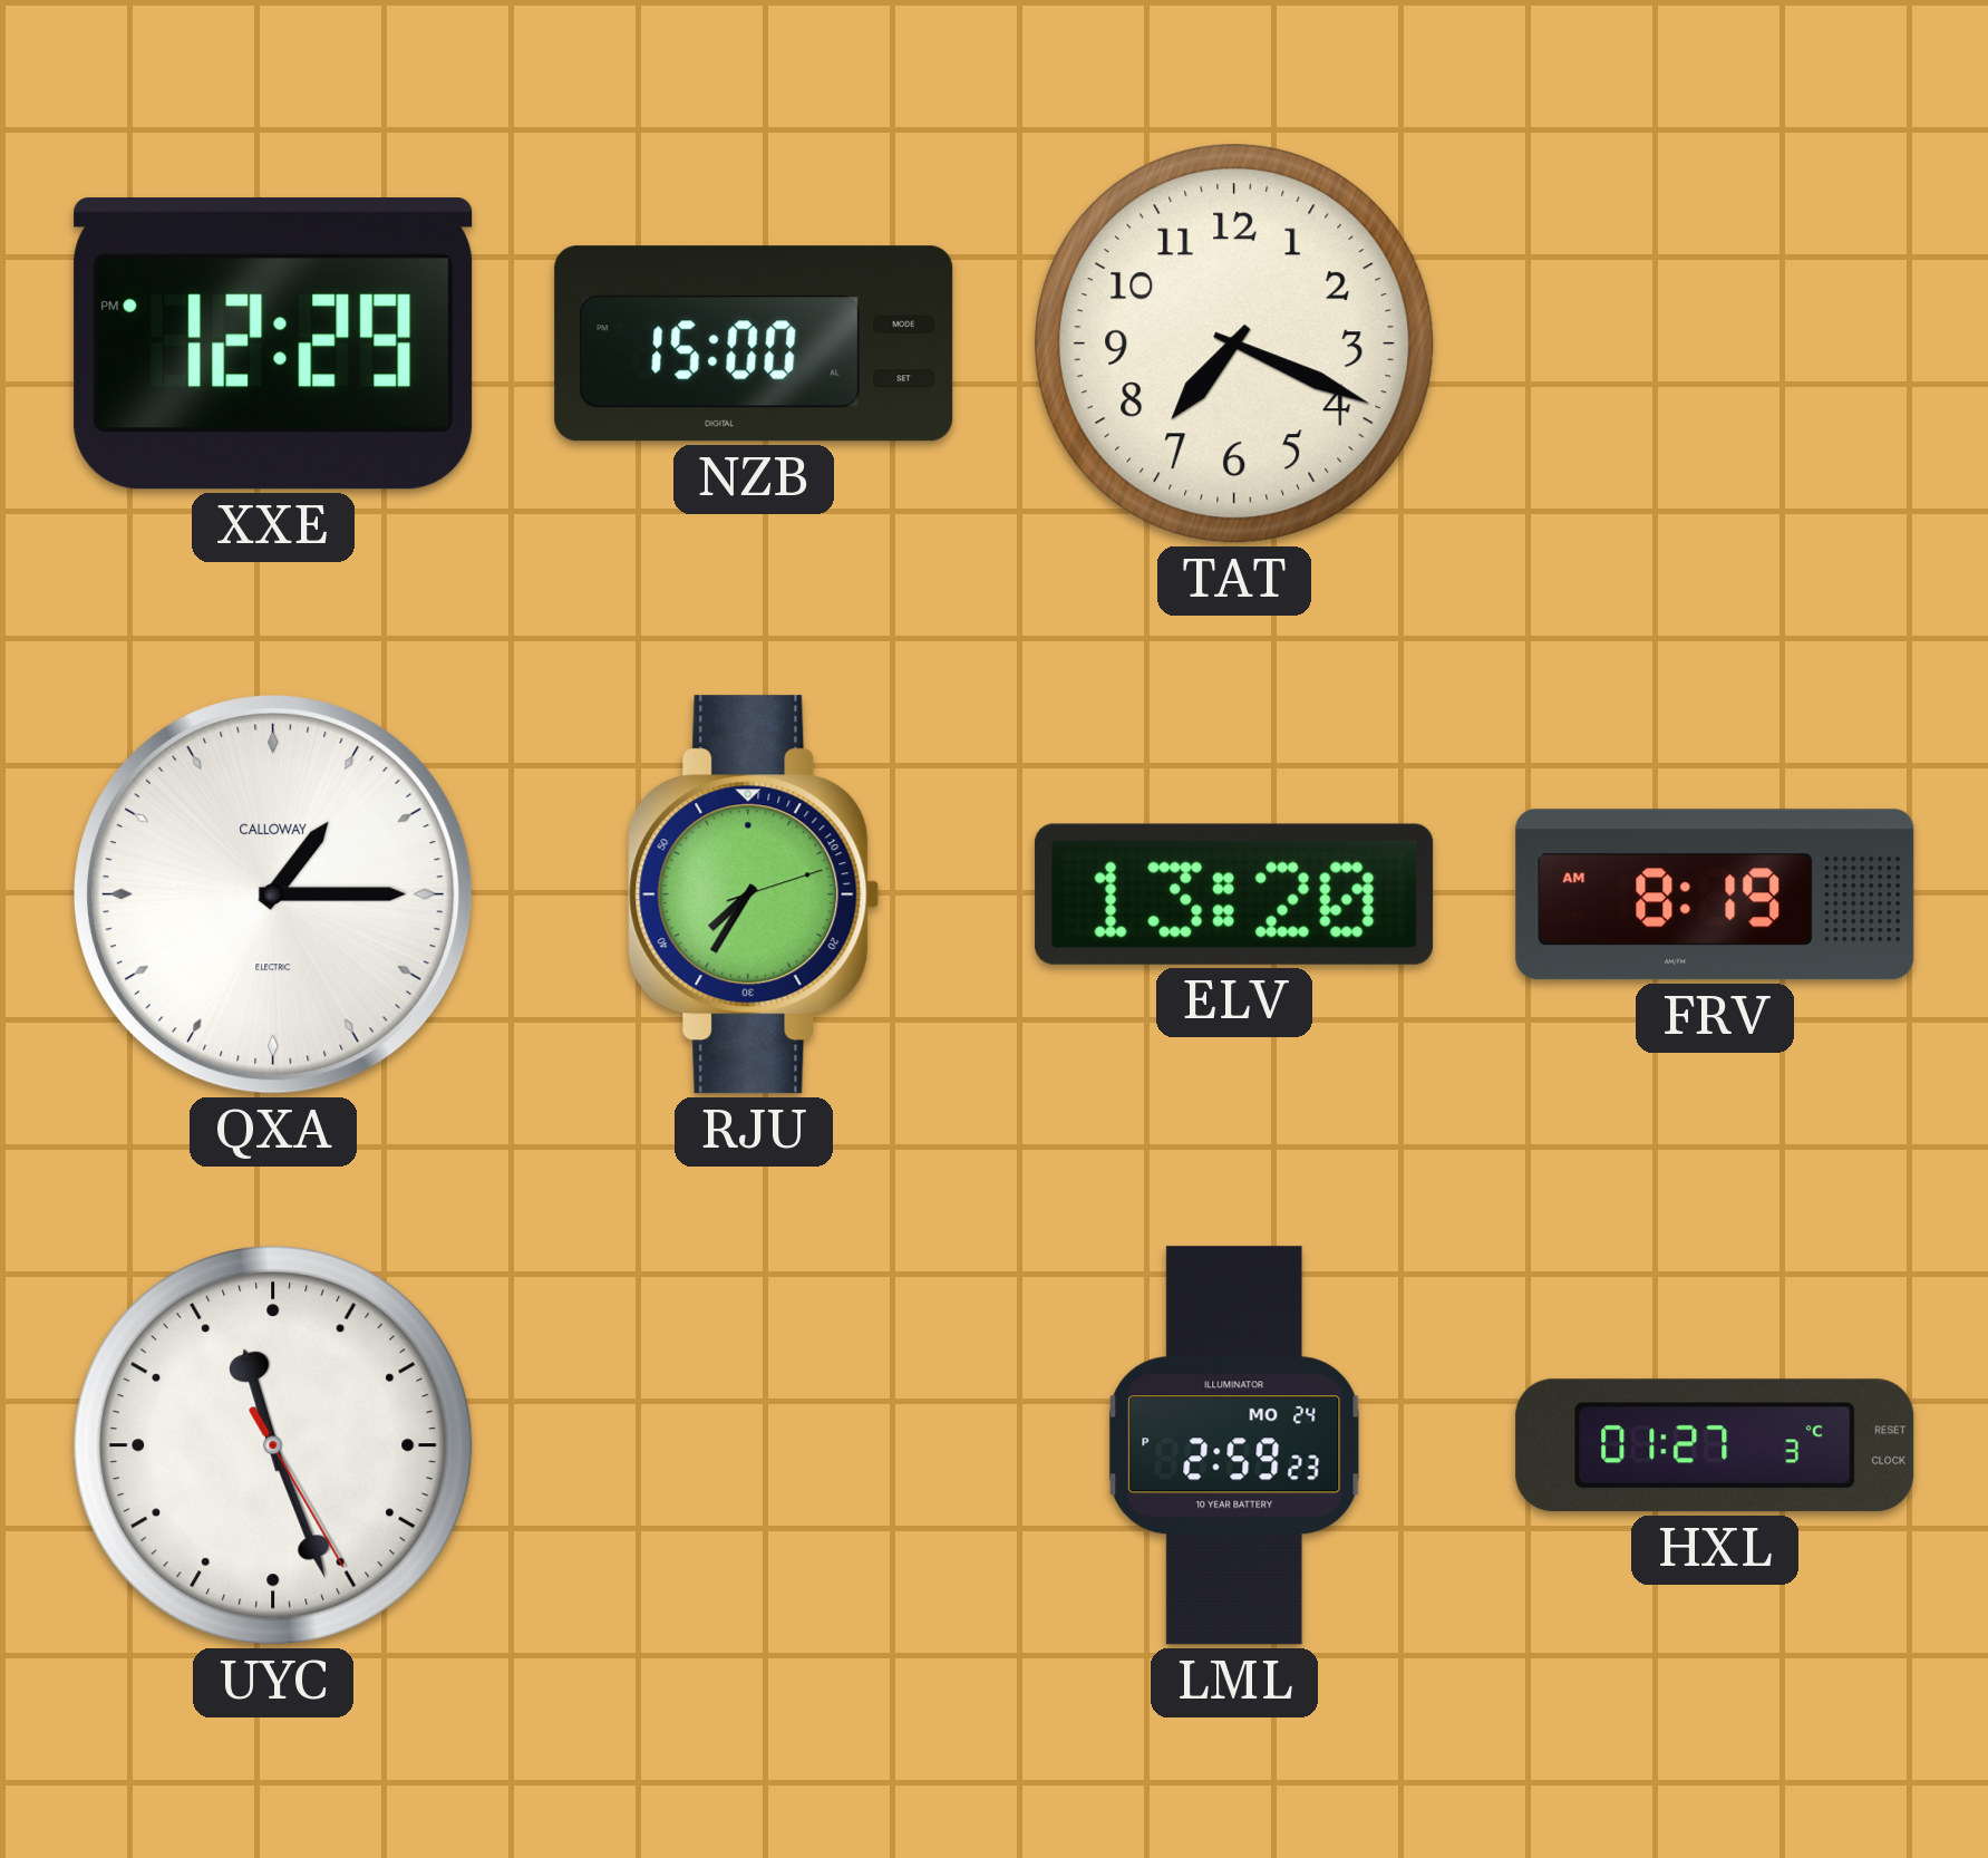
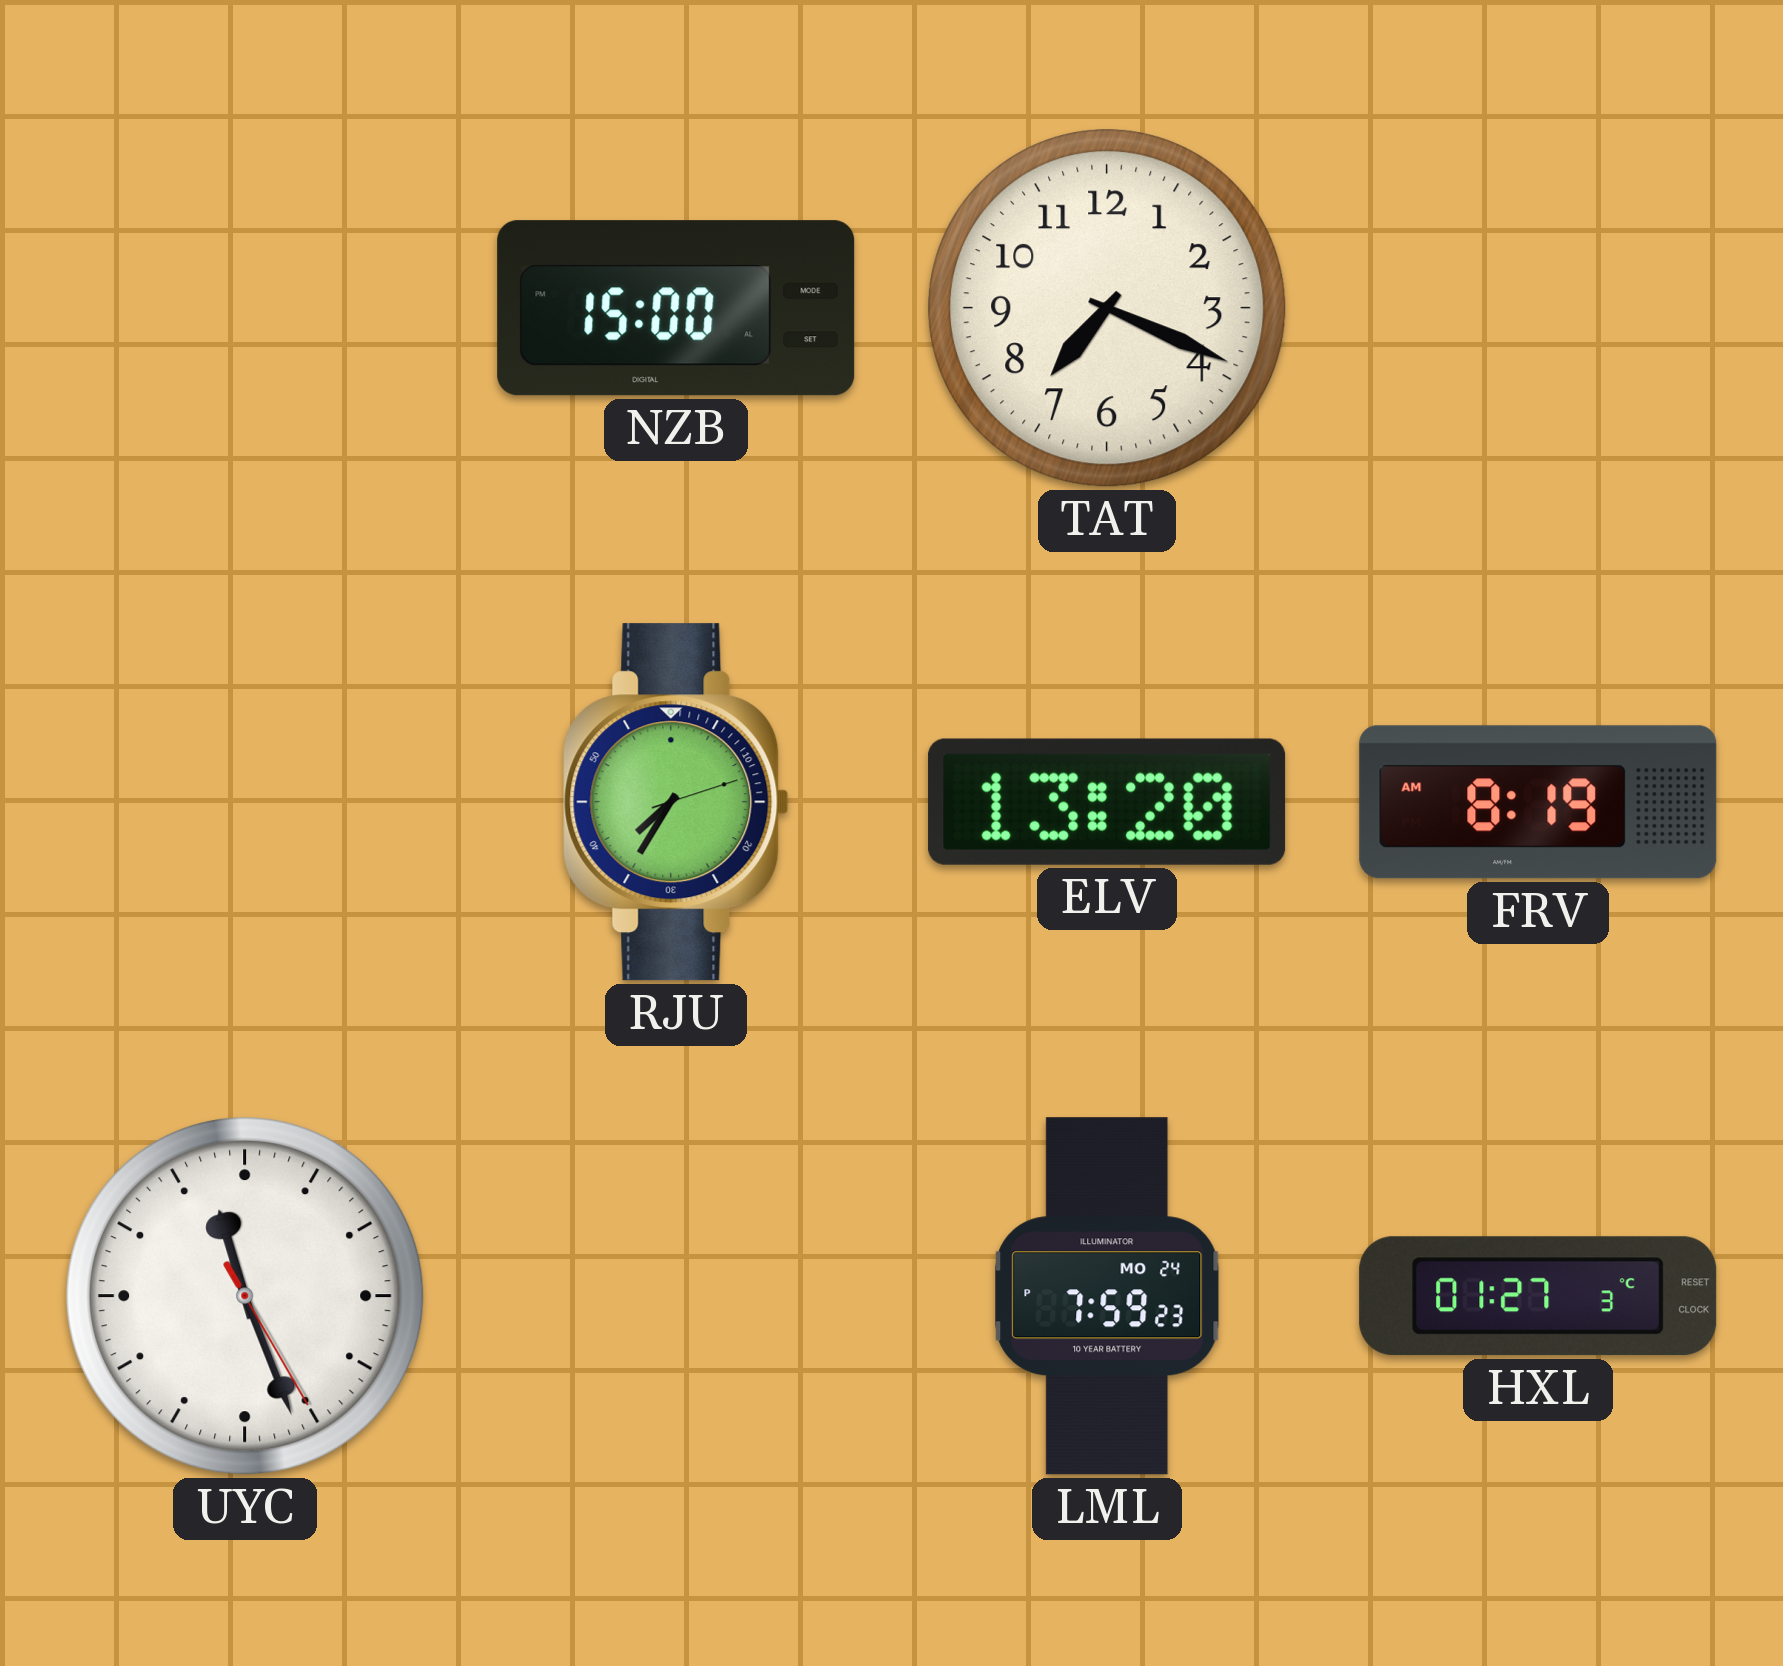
XXE: 12:29 -> none
QXA: 1:15 -> none
LML: 2:59 -> 7:59
